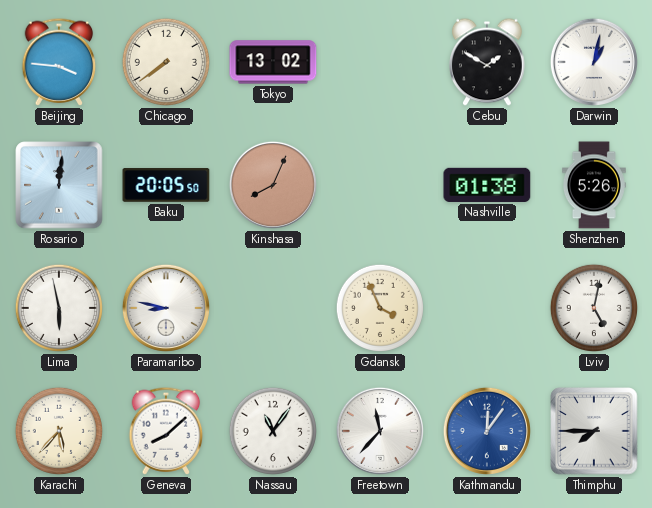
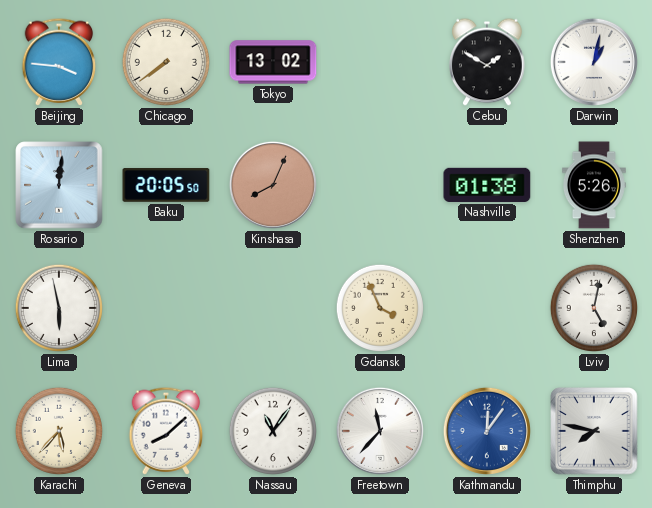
Paramaribo: 8:47 -> none
Thimphu: 7:45 -> 7:47
